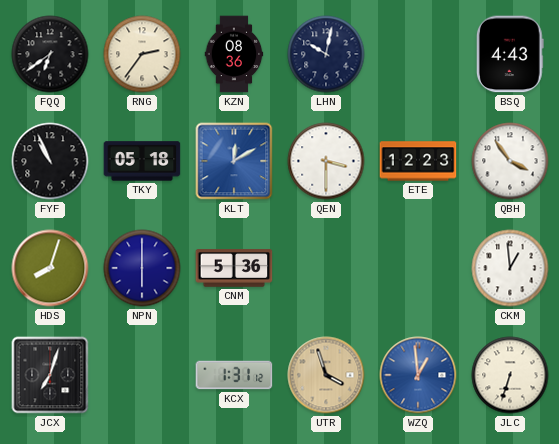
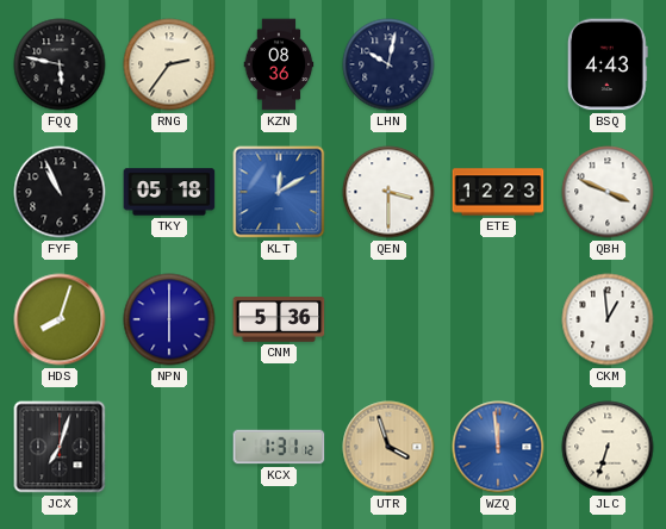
FQQ: 6:39 -> 5:47
QBH: 3:54 -> 3:49
WZQ: 12:59 -> 11:59
